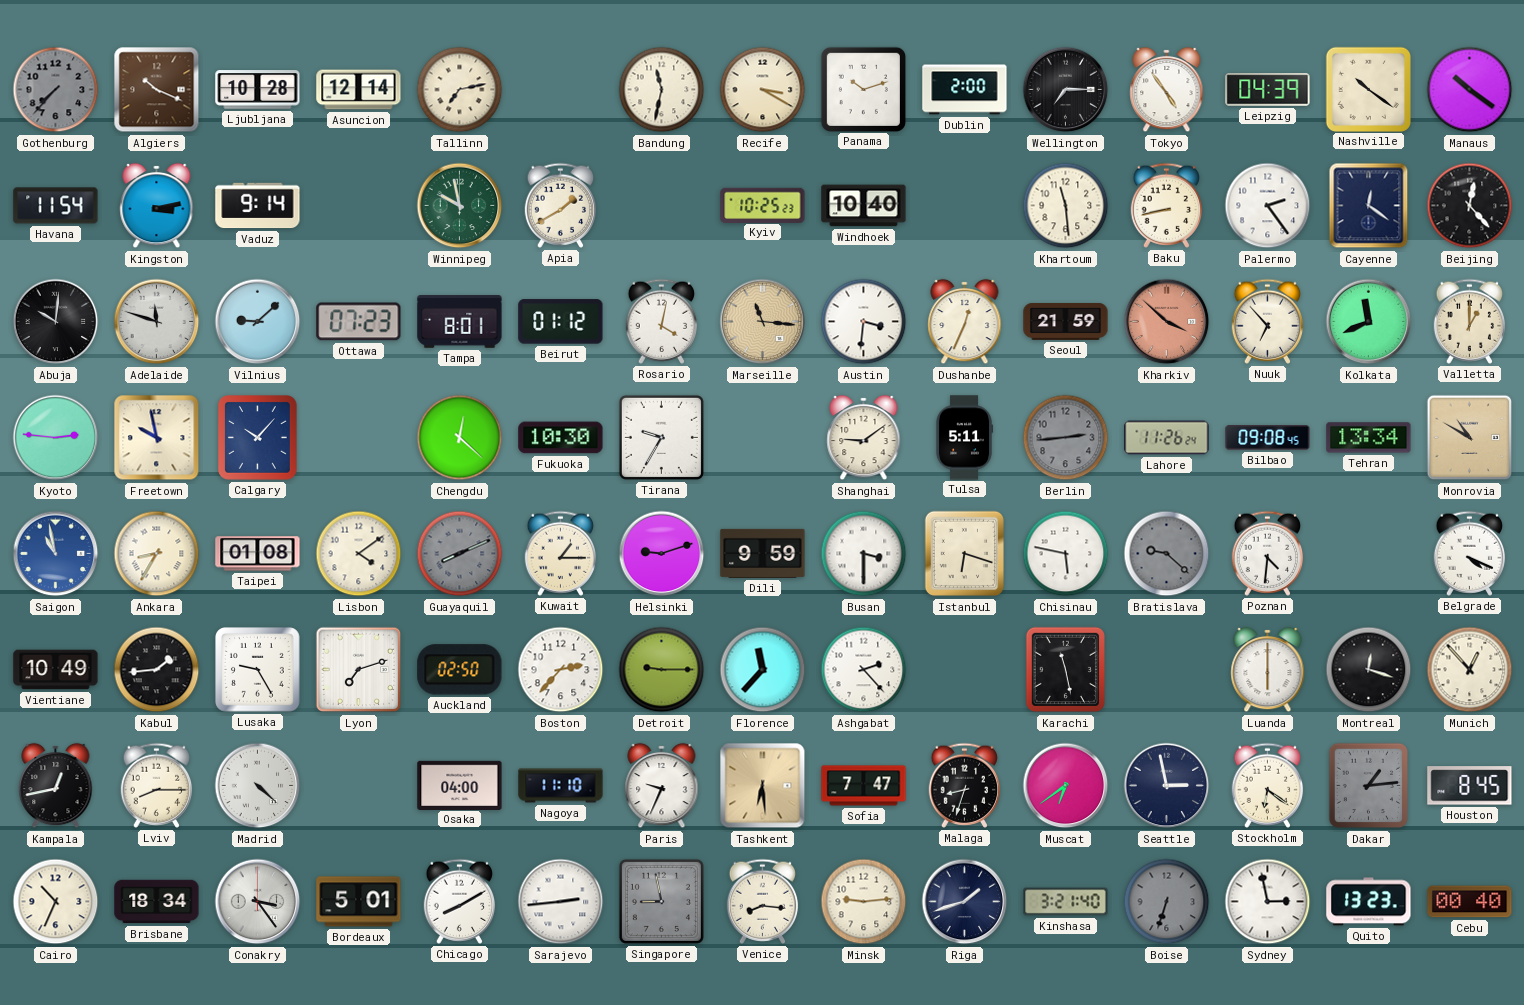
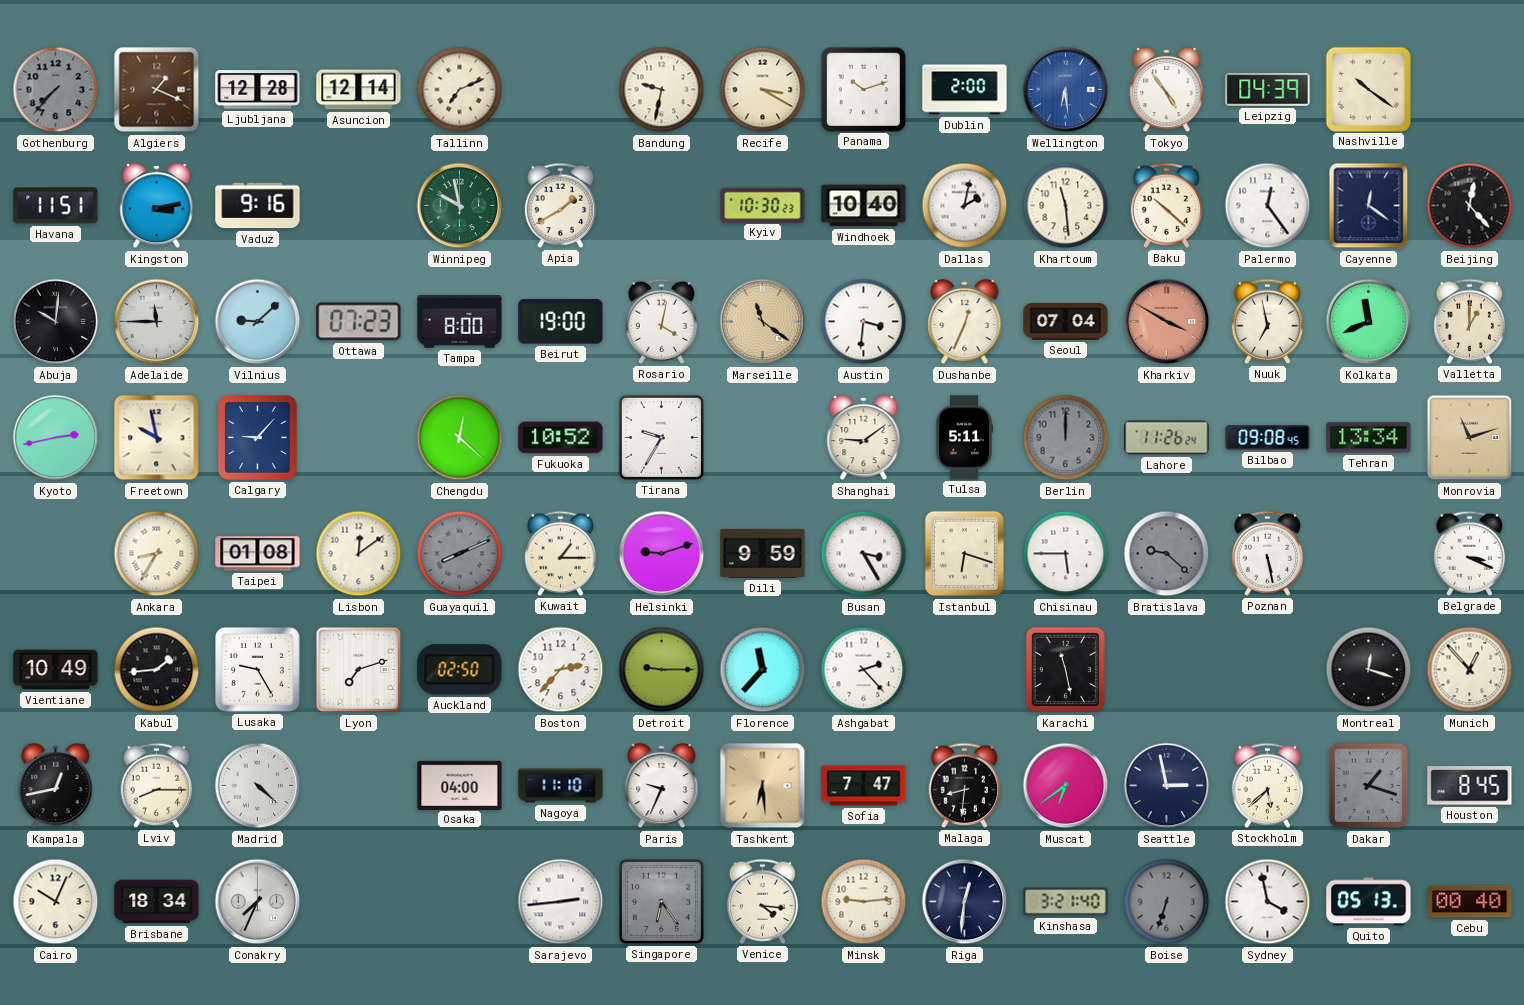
Algiers: 10:19 -> 1:19
Ljubljana: 10:28 -> 12:28
Tallinn: 7:13 -> 7:11
Bandung: 11:32 -> 9:32
Wellington: 7:15 -> 6:29
Wellington dial: black -> blue
Manaus: 10:21 -> none
Havana: 11:54 -> 11:51
Vaduz: 9:14 -> 9:16
Kyiv: 10:25 -> 10:30
Dallas: none -> 2:02
Baku: 8:43 -> 10:22
Palermo: 2:24 -> 12:24
Adelaide: 11:48 -> 11:45
Tampa: 8:01 -> 8:00
Beirut: 01:12 -> 19:00
Marseille: 11:16 -> 11:21
Seoul: 21:59 -> 07:04
Kharkiv: 3:52 -> 3:50
Nuuk: 6:53 -> 6:58
Kyoto: 2:46 -> 2:43
Calgary: 10:07 -> 9:07
Fukuoka: 10:30 -> 10:52
Berlin: 2:44 -> 12:00
Monrovia: 10:50 -> 11:12
Saigon: 10:58 -> none
Lisbon: 4:09 -> 12:09
Busan: 3:30 -> 3:25
Chisinau: 5:47 -> 5:45
Poznan: 4:31 -> 5:28
Belgrade: 4:19 -> 3:19
Luanda: 6:00 -> none
Malaga: 8:33 -> 8:31
Stockholm: 6:21 -> 5:38
Dakar: 1:14 -> 1:18
Cairo: 10:34 -> 10:04
Conakry: 3:24 -> 7:34
Bordeaux: 5:01 -> none
Chicago: 8:10 -> none
Singapore: 8:58 -> 6:24
Venice: 8:16 -> 4:16
Riga: 1:42 -> 12:31
Sydney: 2:58 -> 3:58
Quito: 13:23 -> 05:13
